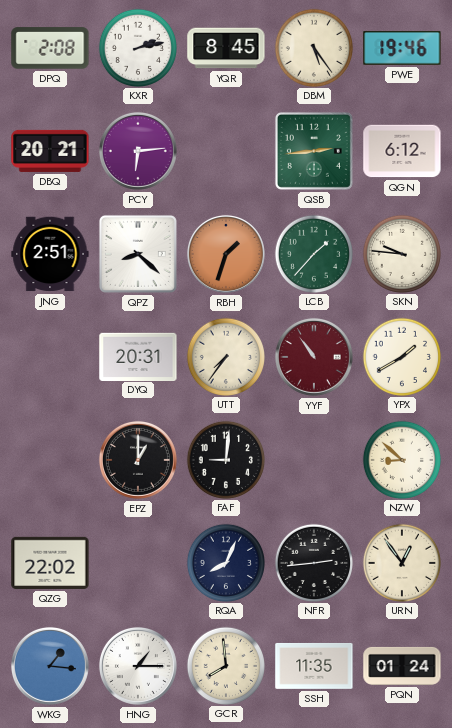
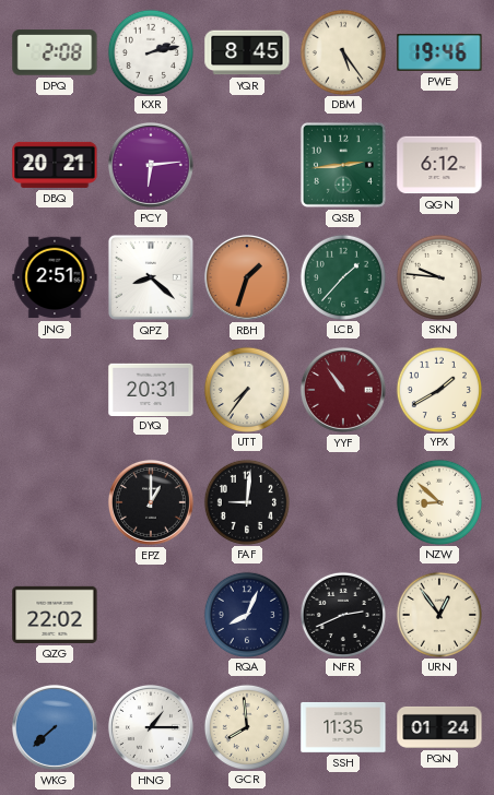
NFR: 2:44 -> 2:41
WKG: 1:16 -> 7:38
